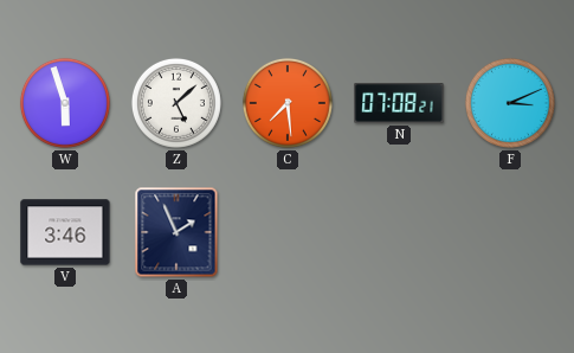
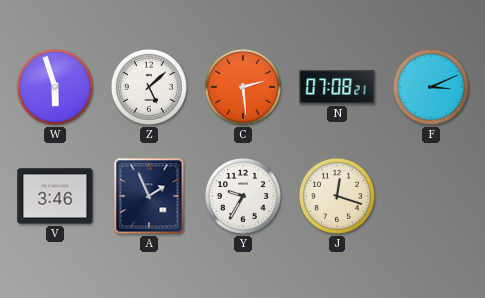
C: 7:29 -> 2:29
Y: none -> 9:35
J: none -> 12:18
